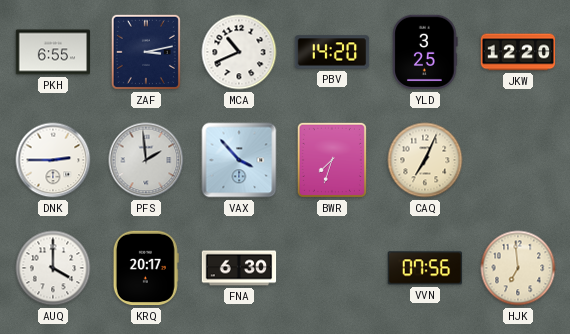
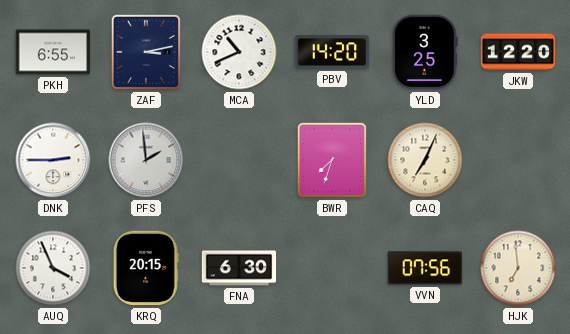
VAX: 3:53 -> none
AUQ: 4:00 -> 3:56
KRQ: 20:17 -> 20:15
